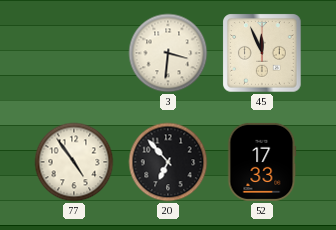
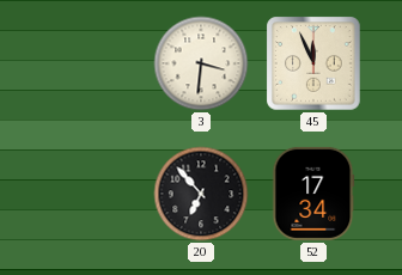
77: 4:54 -> none
52: 17:33 -> 17:34
